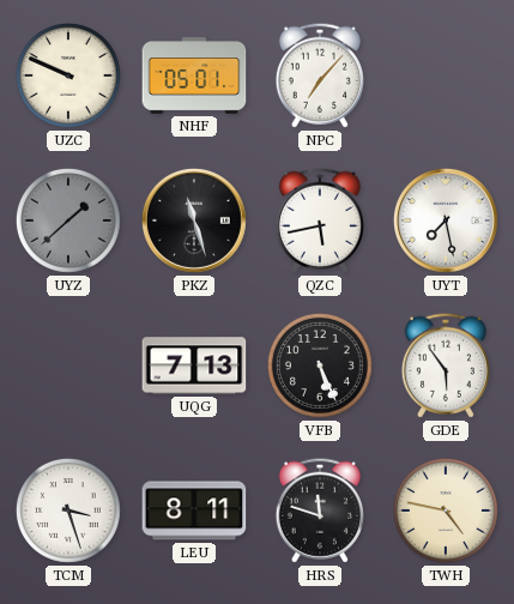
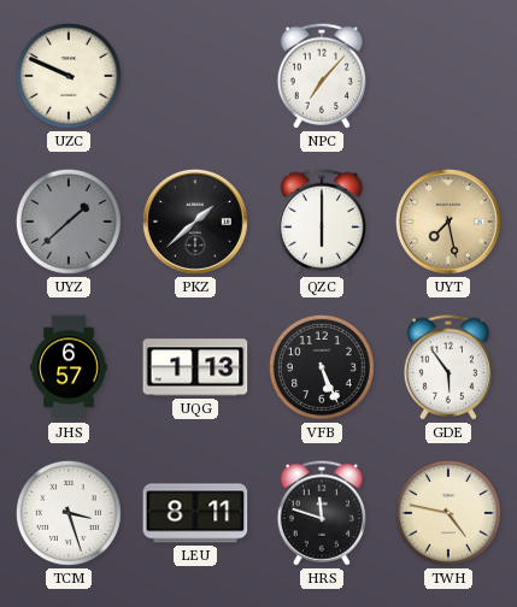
NHF: 05:01 -> none
PKZ: 11:27 -> 1:38
QZC: 5:43 -> 6:00
UYT dial: white -> champagne
JHS: none -> 6:57
UQG: 7:13 -> 1:13
